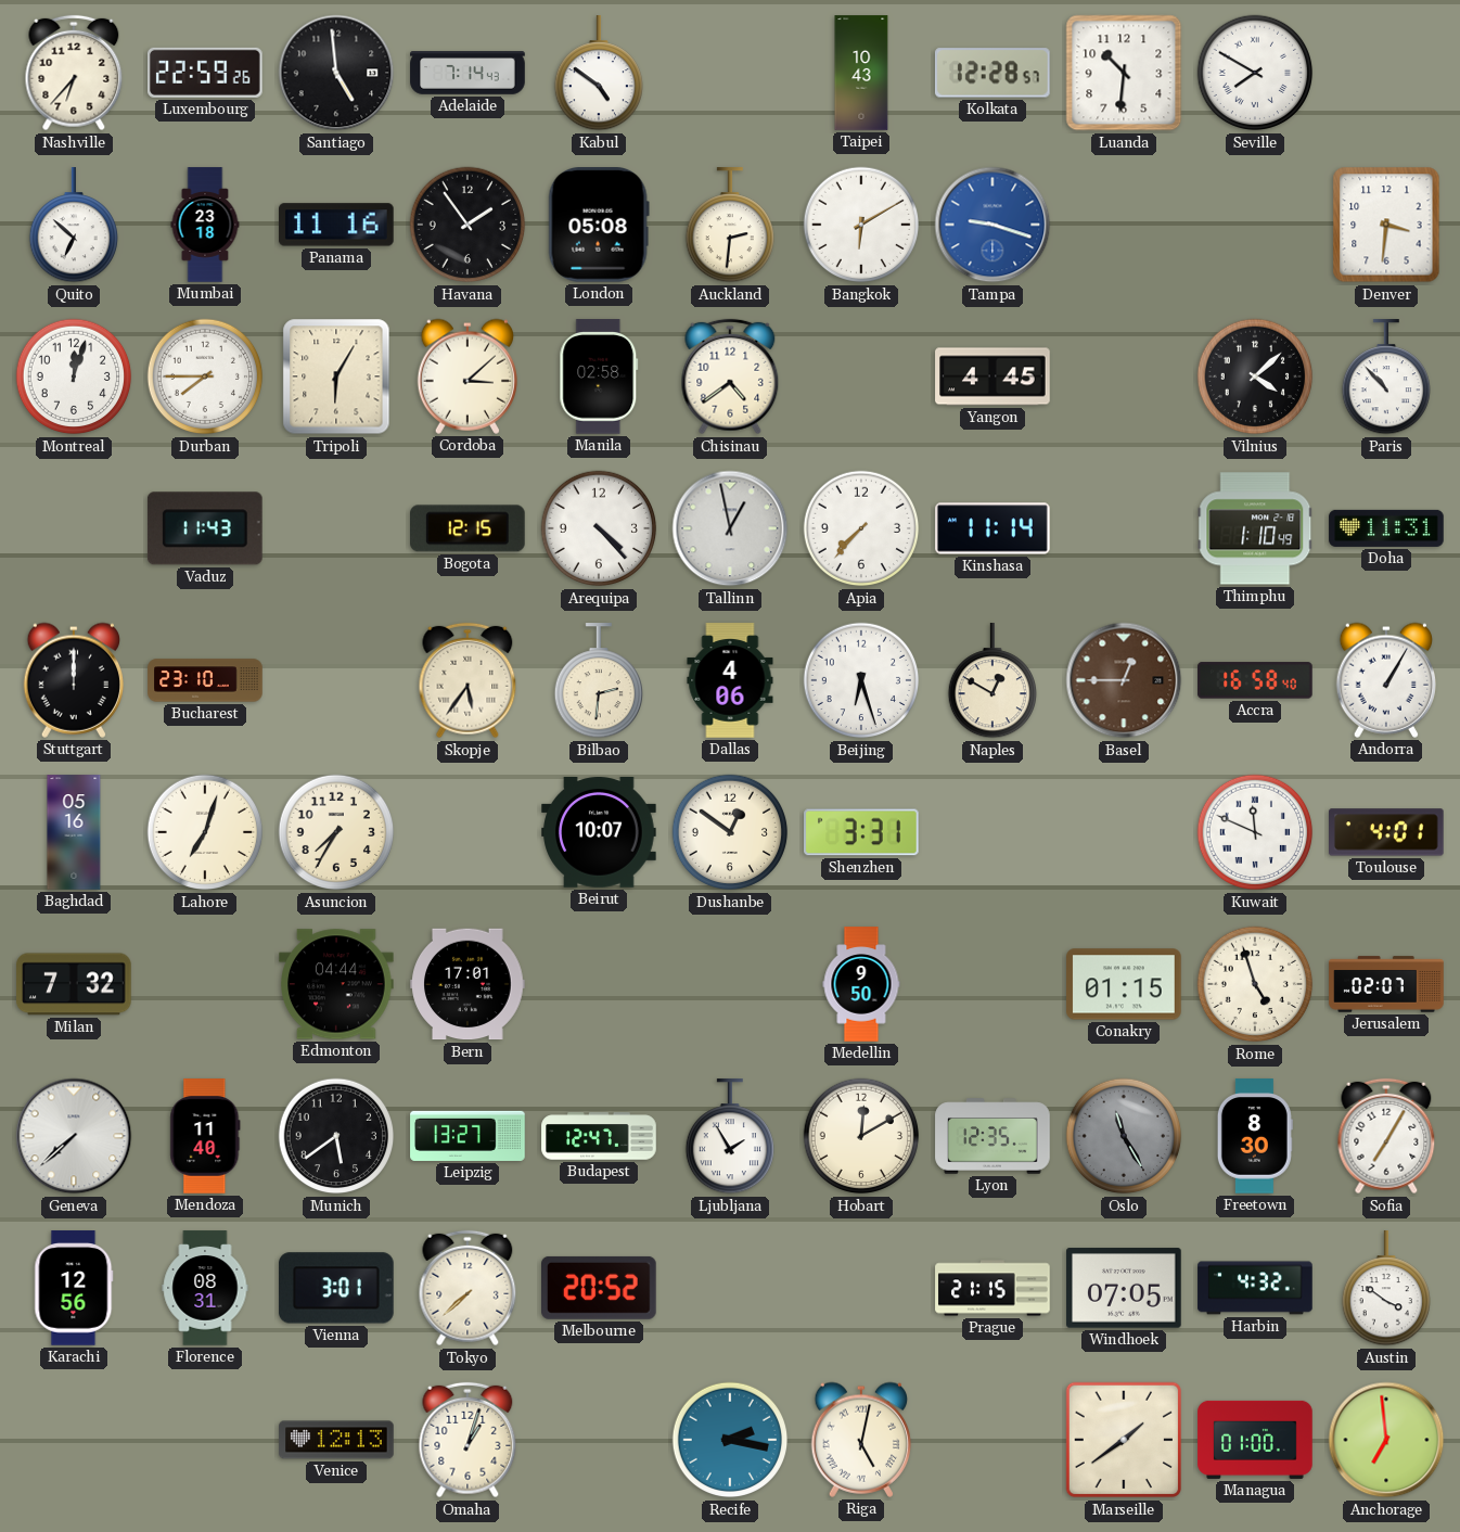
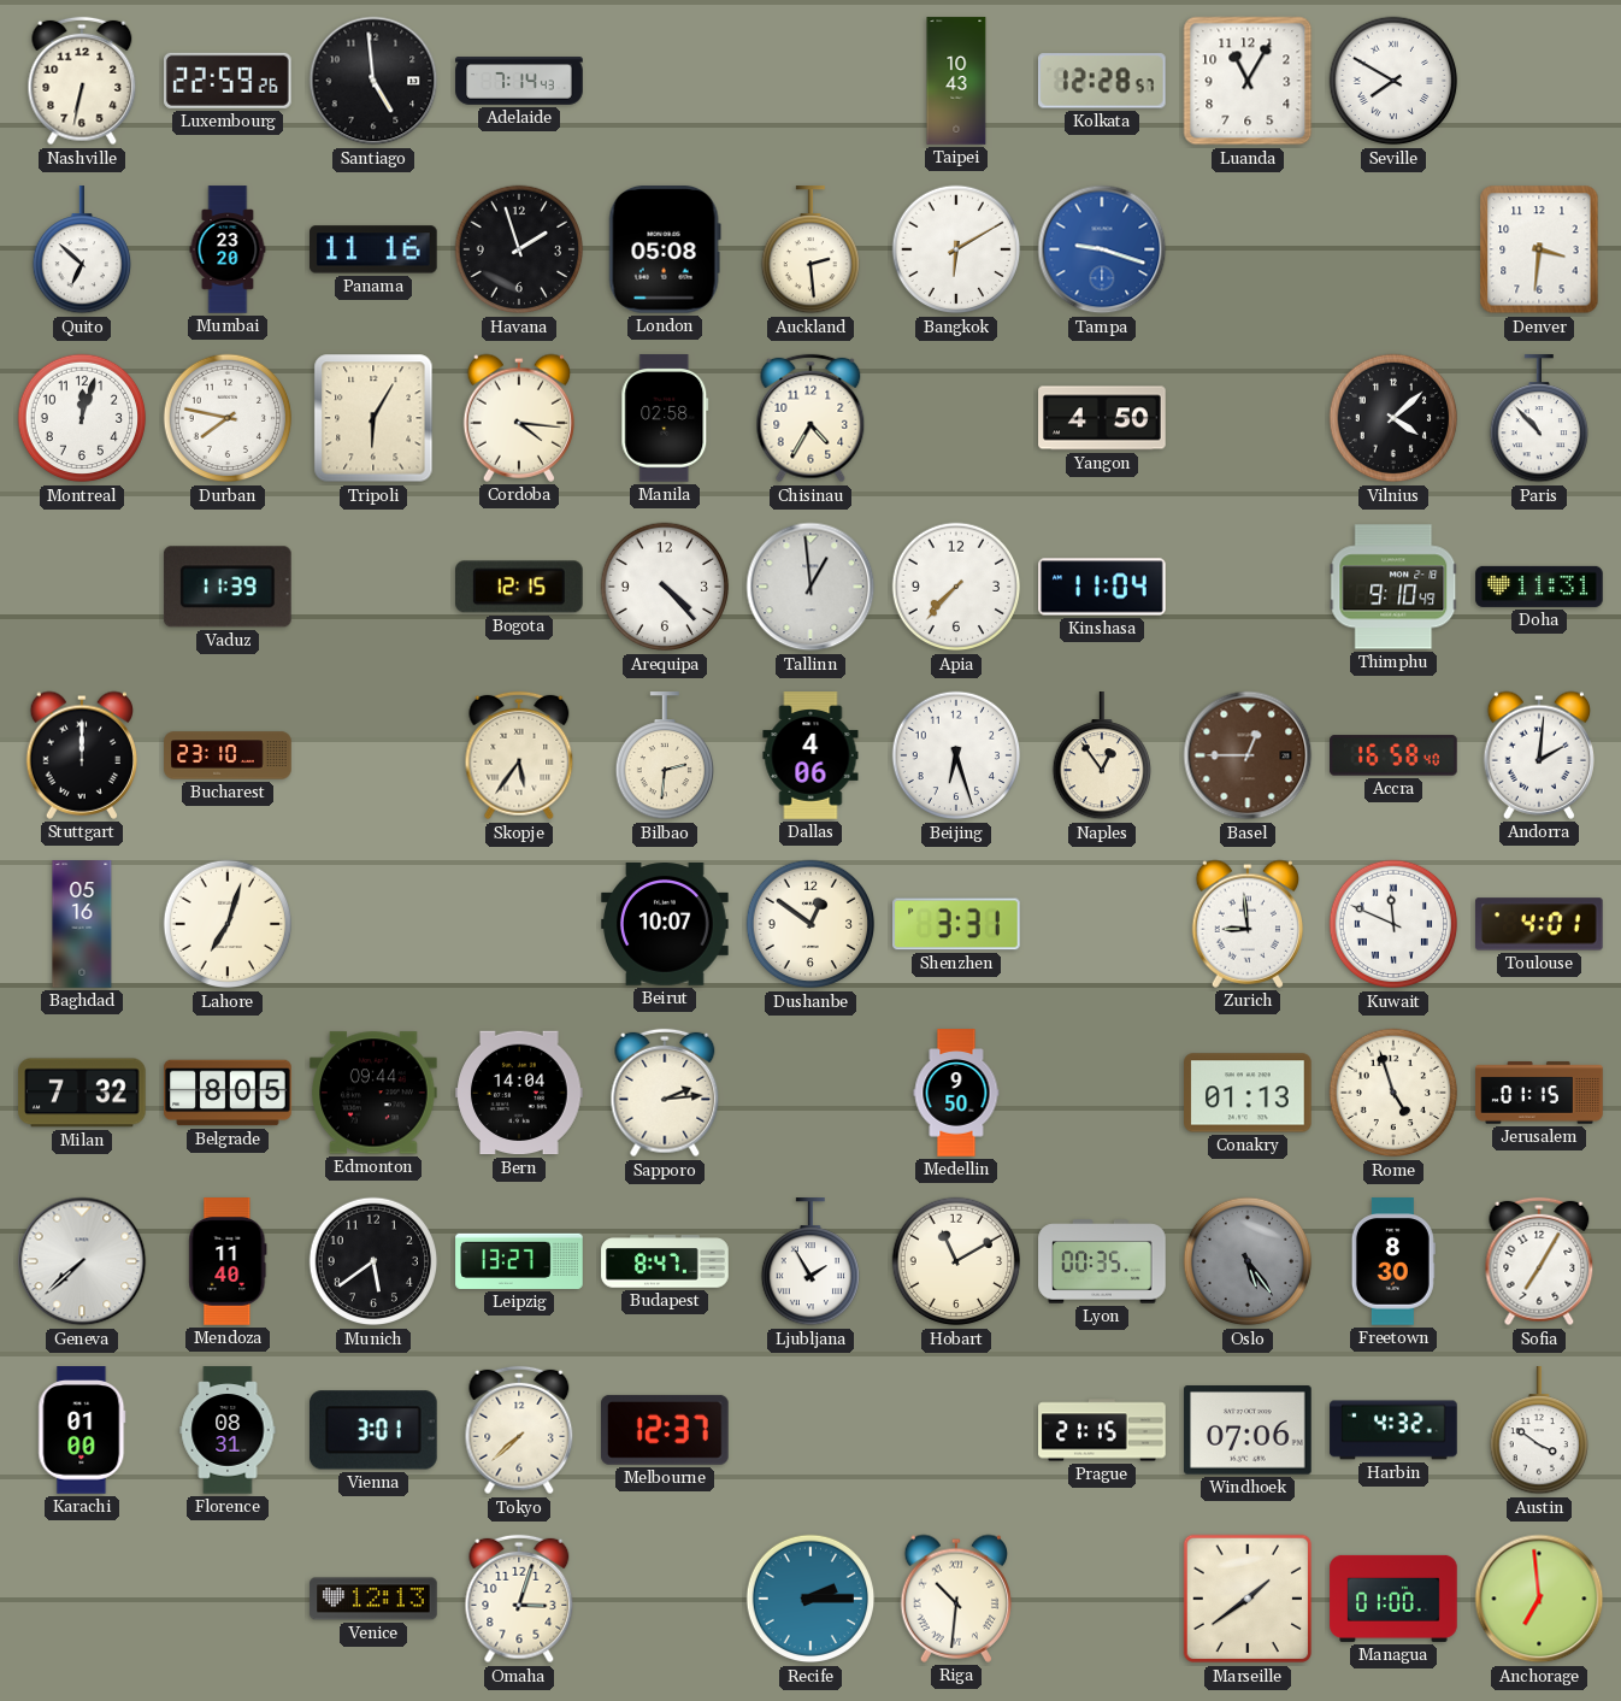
Nashville: 6:37 -> 6:32
Kabul: 4:51 -> none
Luanda: 10:31 -> 11:05
Mumbai: 23:18 -> 23:20
Havana: 1:54 -> 1:57
Auckland: 2:31 -> 2:29
Durban: 7:45 -> 7:47
Cordoba: 3:08 -> 4:16
Chisinau: 4:39 -> 4:35
Yangon: 4:45 -> 4:50
Vaduz: 11:43 -> 11:39
Tallinn: 12:58 -> 12:59
Kinshasa: 11:14 -> 11:04
Thimphu: 1:10 -> 9:10
Naples: 12:50 -> 12:54
Andorra: 1:05 -> 2:01
Asuncion: 7:35 -> none
Zurich: none -> 8:59
Belgrade: none -> 8:05
Edmonton: 04:44 -> 09:44
Bern: 17:01 -> 14:04
Sapporo: none -> 2:14
Conakry: 01:15 -> 01:13
Jerusalem: 02:07 -> 01:15
Budapest: 12:47 -> 8:47
Hobart: 12:10 -> 11:10
Lyon: 12:35 -> 00:35
Oslo: 11:25 -> 5:24
Karachi: 12:56 -> 01:00
Melbourne: 20:52 -> 12:37
Windhoek: 07:05 -> 07:06
Omaha: 1:03 -> 3:03
Recife: 2:17 -> 2:15
Riga: 5:02 -> 10:31
